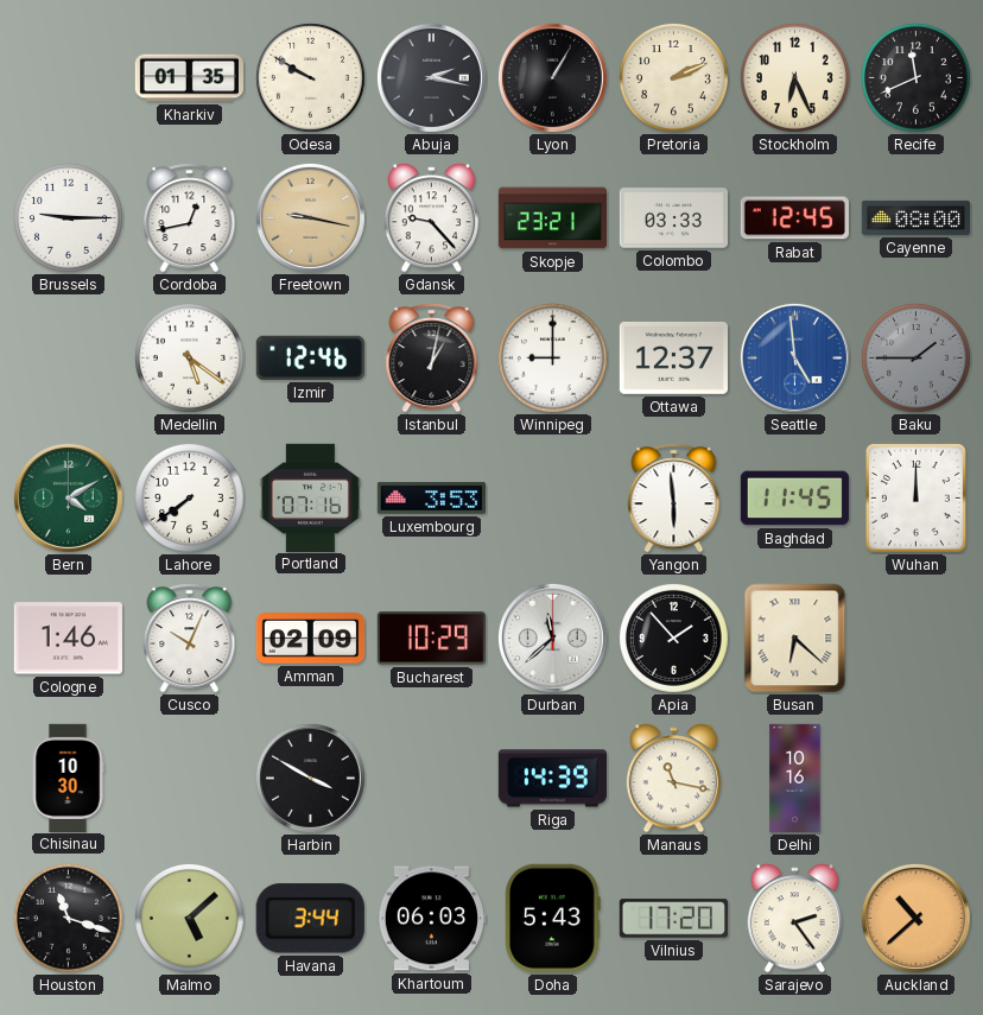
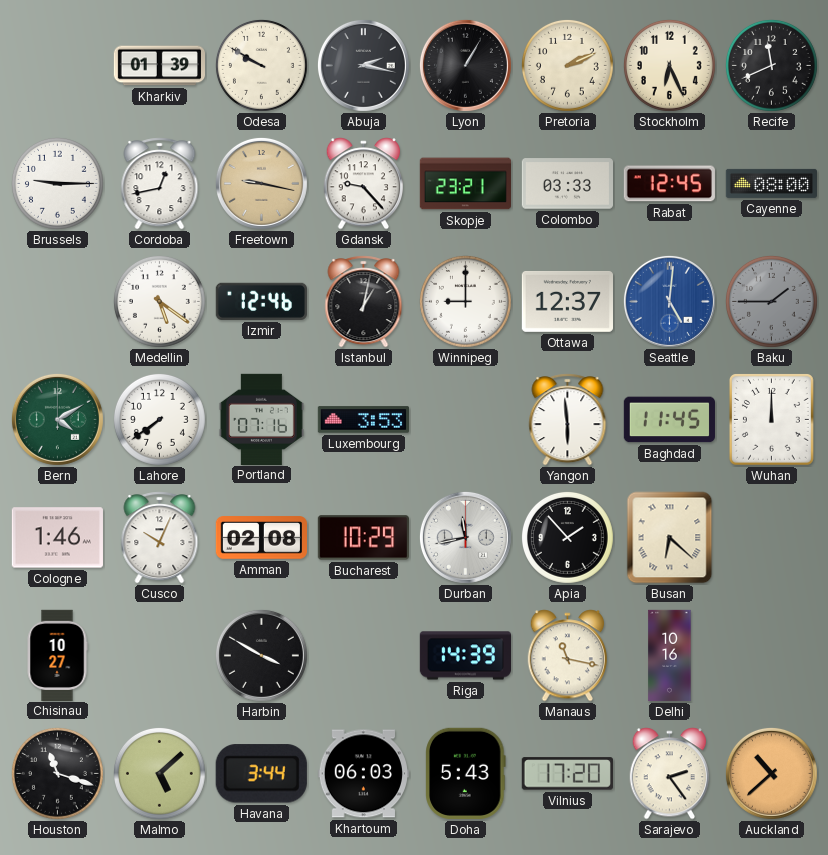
Kharkiv: 01:35 -> 01:39
Seattle: 4:59 -> 5:01
Amman: 02:09 -> 02:08
Durban: 11:38 -> 11:43
Chisinau: 10:30 -> 10:27
